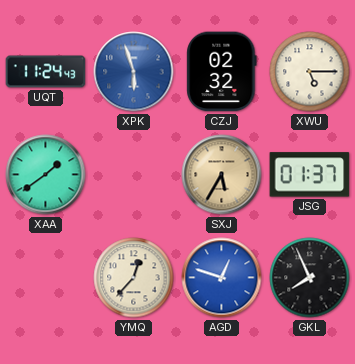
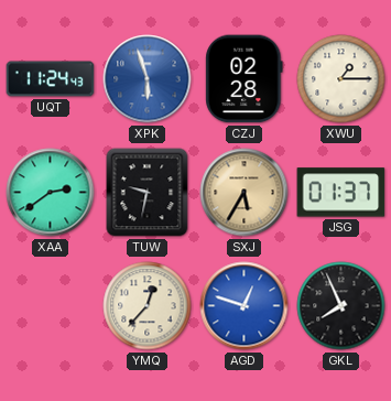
CZJ: 02:32 -> 02:28
XWU: 5:15 -> 1:15
XAA: 1:39 -> 2:39
TUW: none -> 9:32
